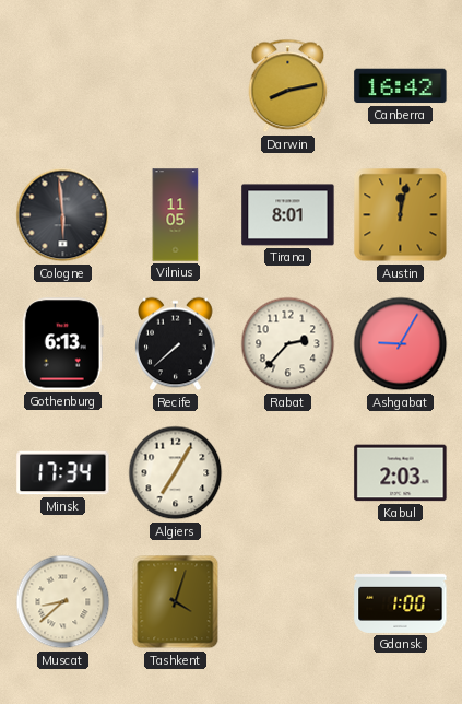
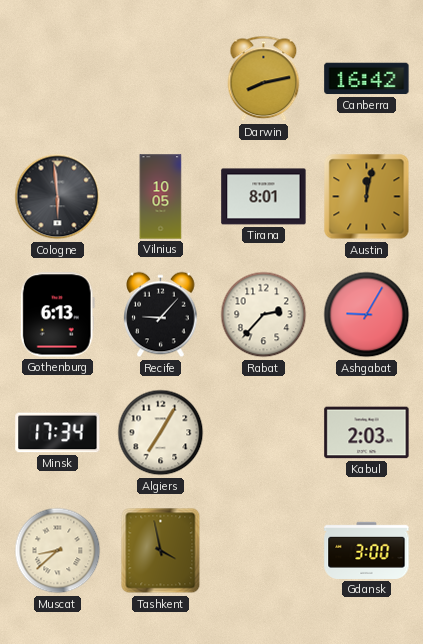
Vilnius: 11:05 -> 10:05
Recife: 7:38 -> 9:07
Tashkent: 4:03 -> 3:58
Gdansk: 1:00 -> 3:00
